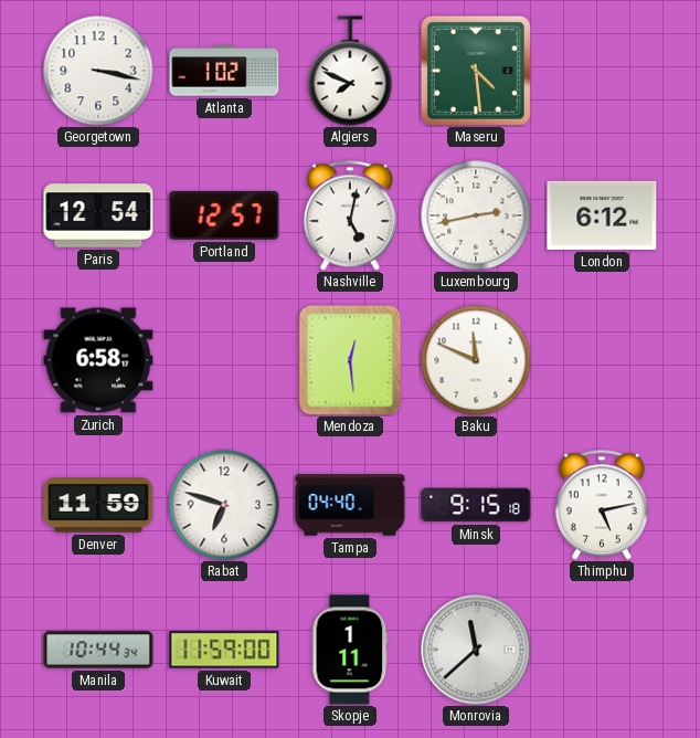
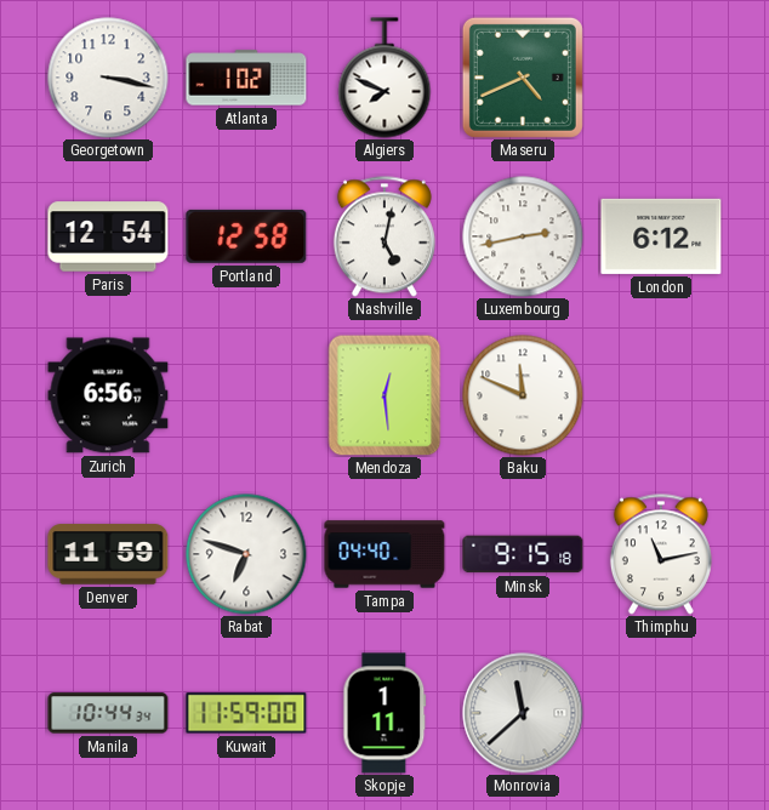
Maseru: 4:29 -> 4:41
Portland: 12:57 -> 12:58
Zurich: 6:58 -> 6:56
Thimphu: 5:13 -> 11:13
